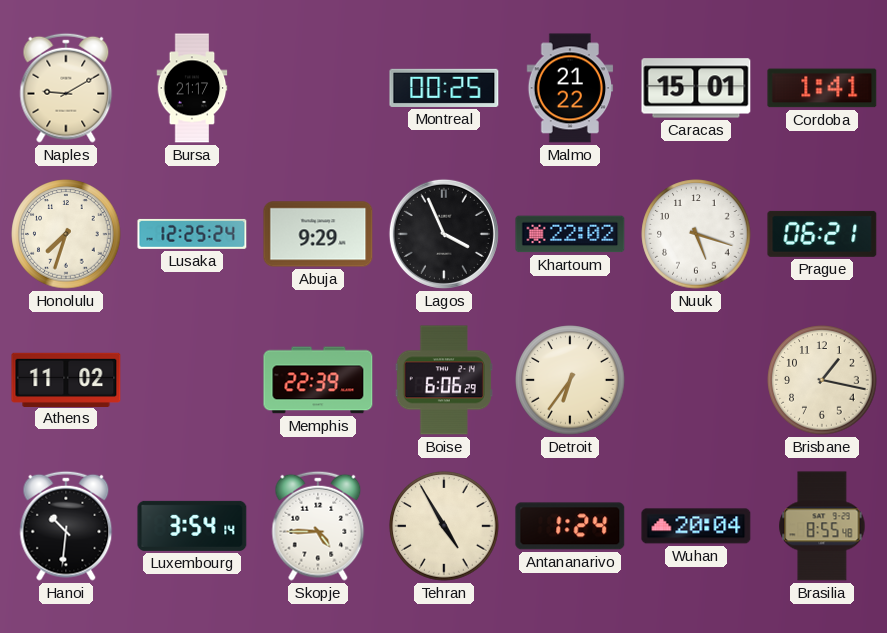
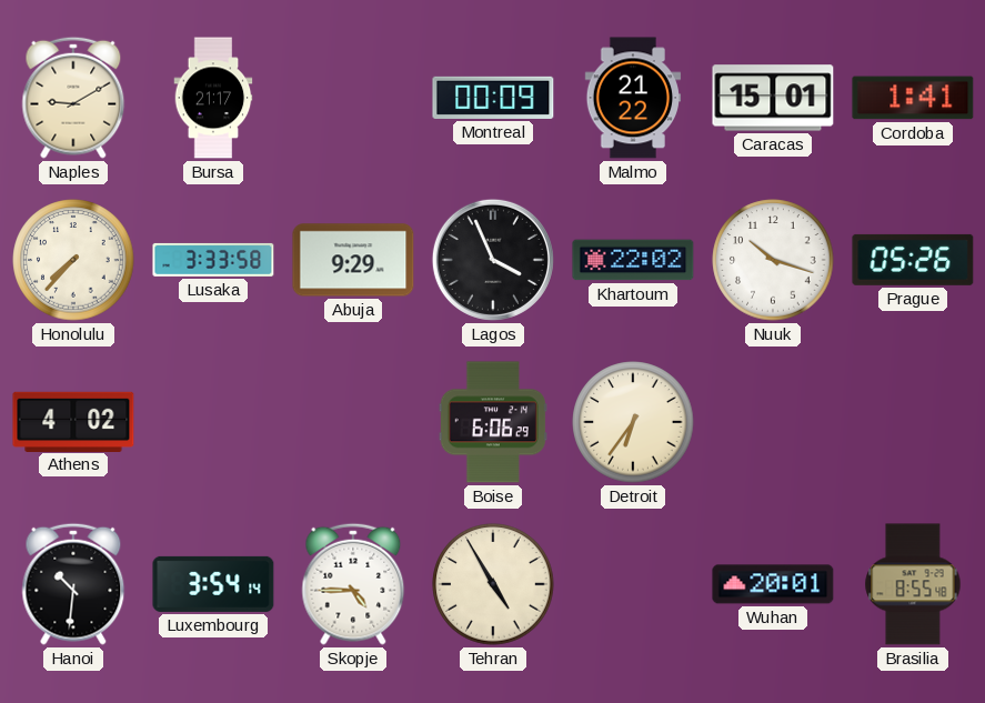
Montreal: 00:25 -> 00:09
Honolulu: 7:33 -> 7:37
Lusaka: 12:25 -> 3:33
Nuuk: 5:18 -> 10:18
Prague: 06:21 -> 05:26
Athens: 11:02 -> 4:02
Memphis: 22:39 -> none
Brisbane: 1:17 -> none
Antananarivo: 1:24 -> none
Wuhan: 20:04 -> 20:01
